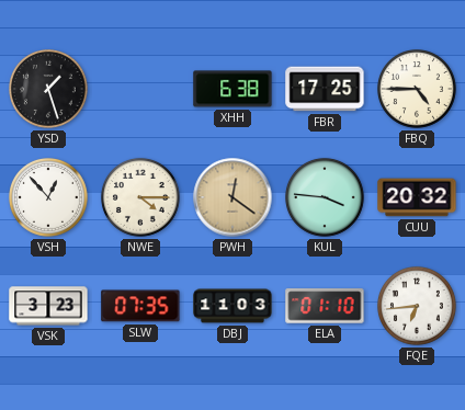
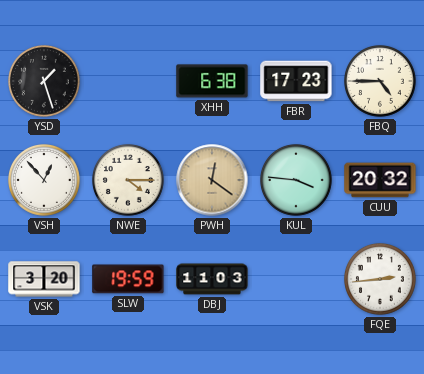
FBR: 17:25 -> 17:23
VSK: 3:23 -> 3:20
SLW: 07:35 -> 19:59
ELA: 01:10 -> none
FQE: 6:44 -> 2:44
